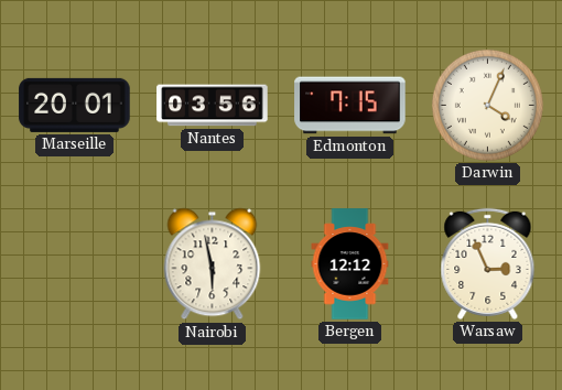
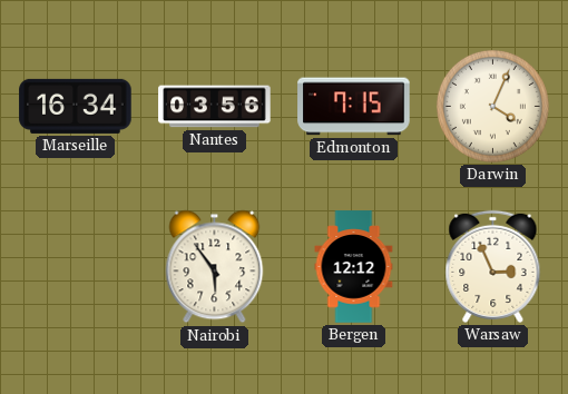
Marseille: 20:01 -> 16:34
Nairobi: 5:58 -> 5:54
